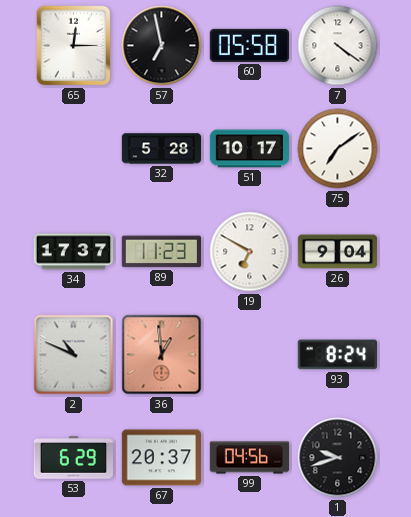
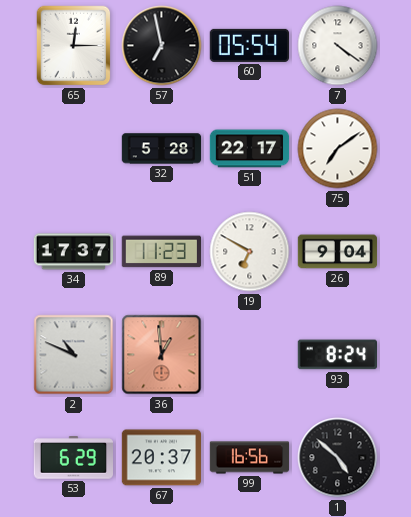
60: 05:58 -> 05:54
51: 10:17 -> 22:17
99: 04:56 -> 16:56
1: 9:42 -> 4:52
